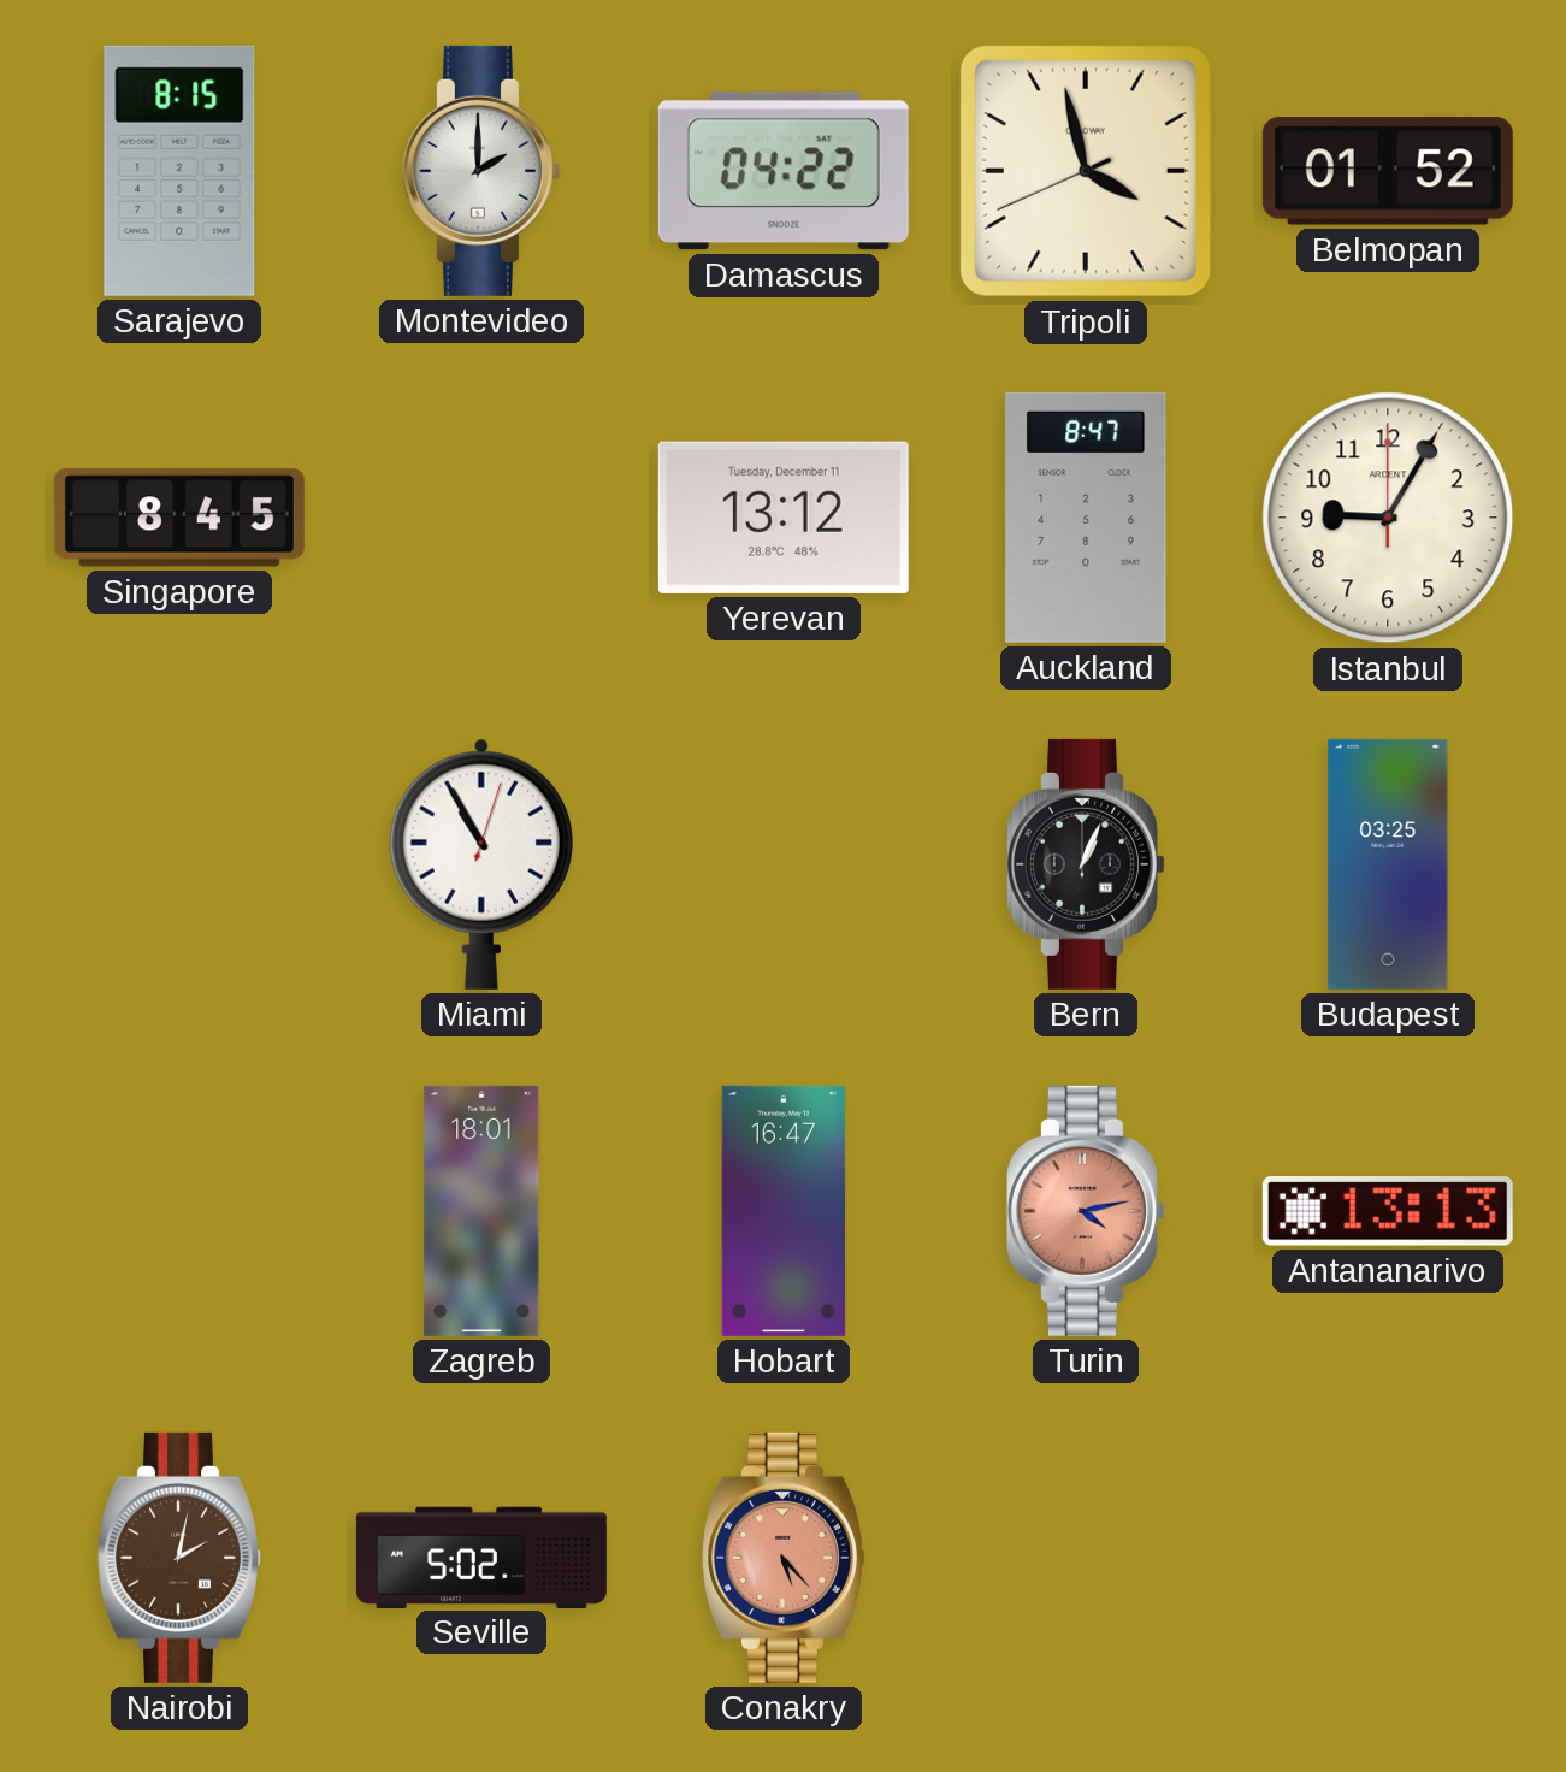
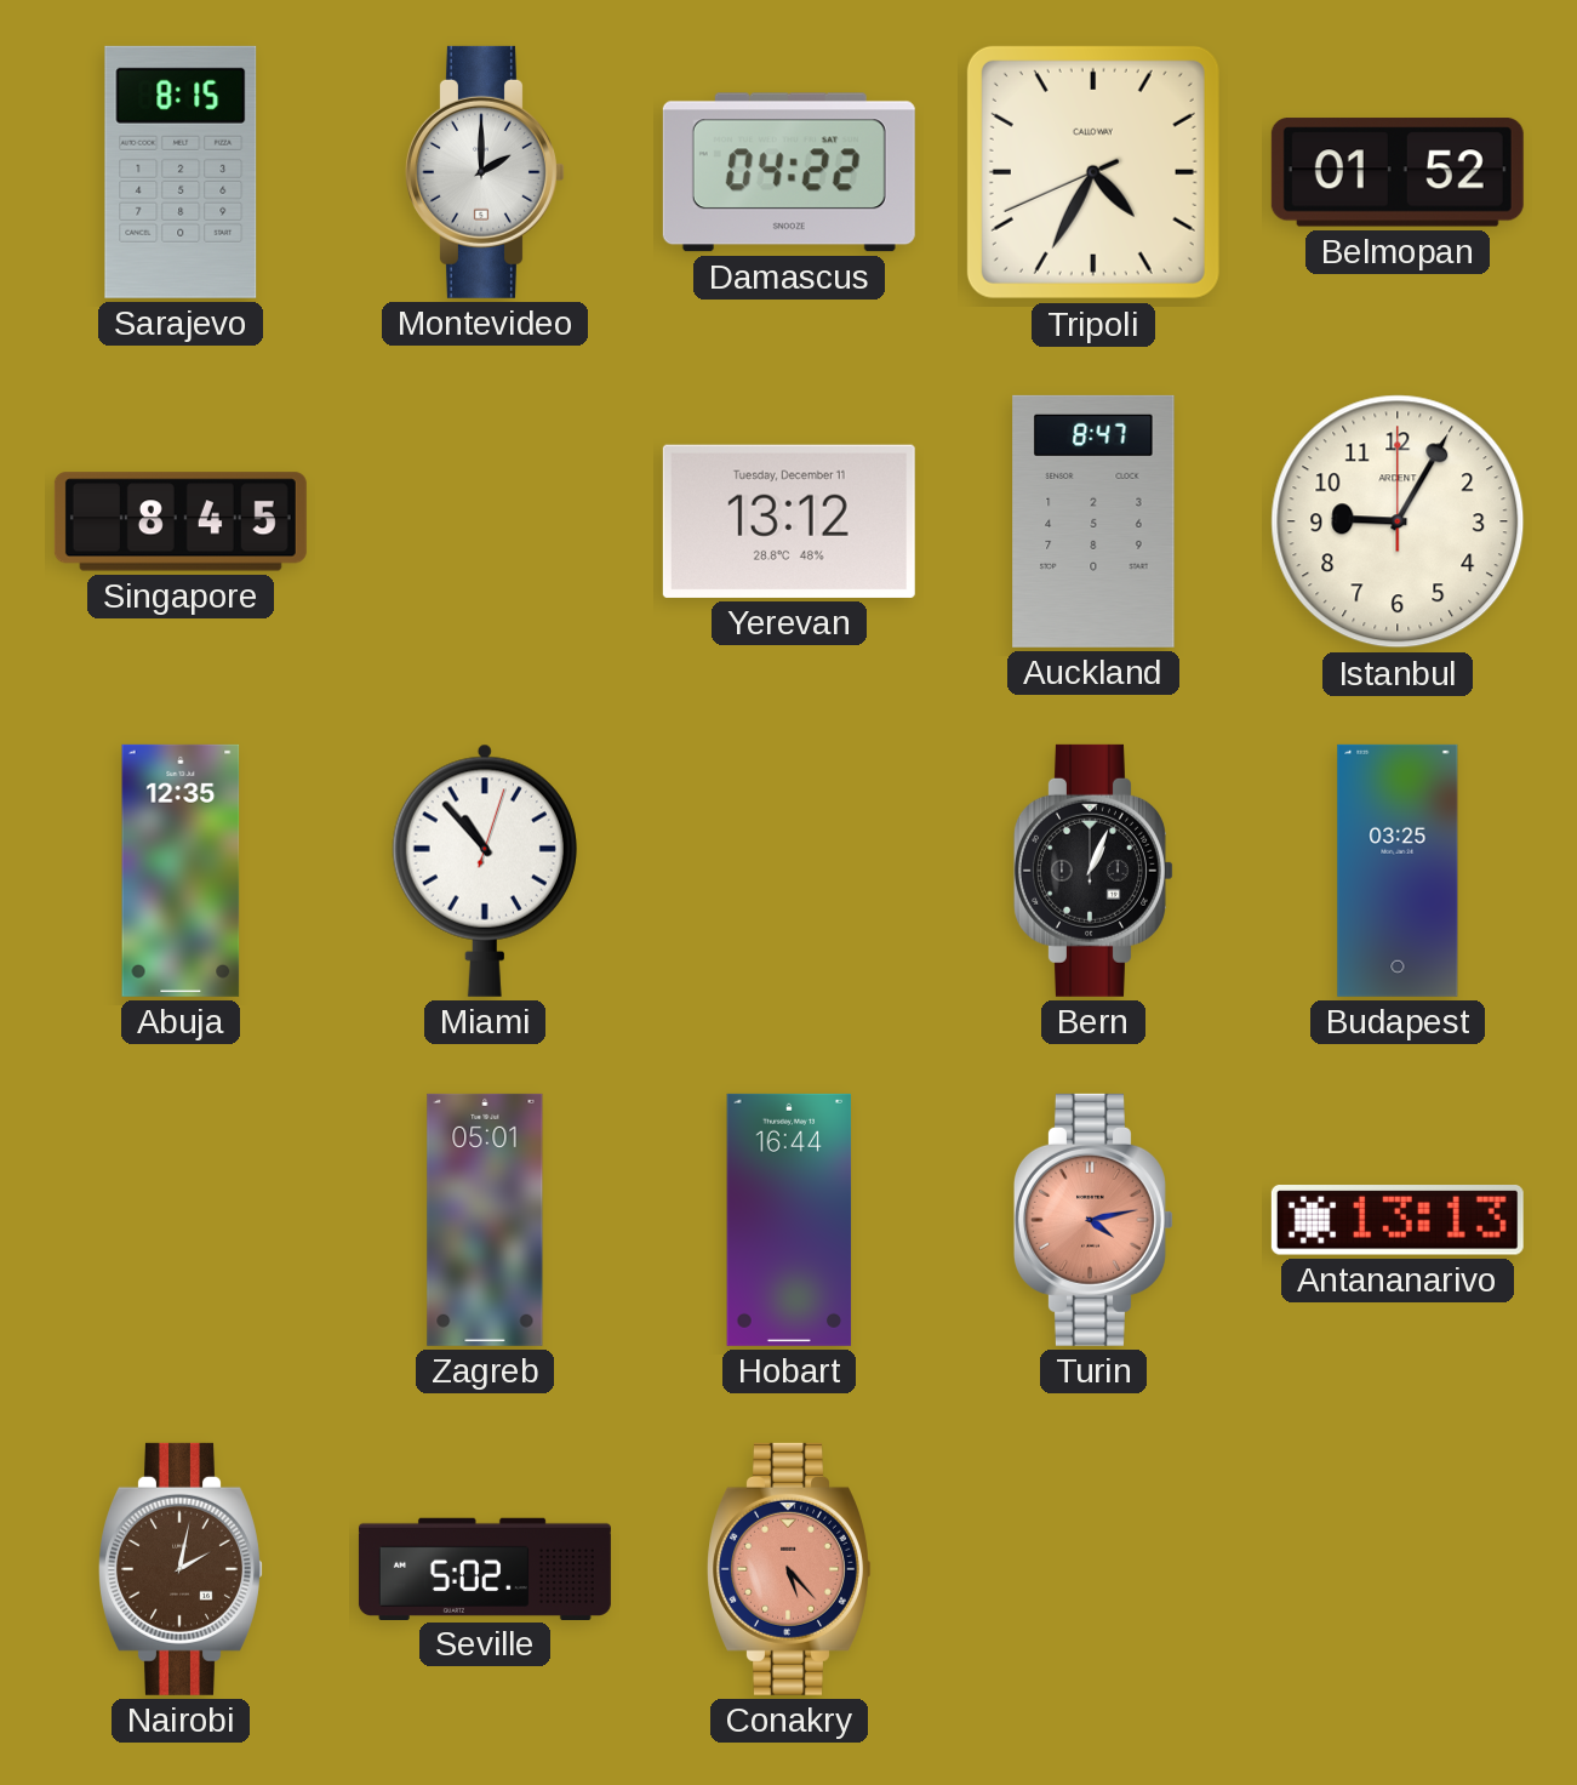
Tripoli: 3:57 -> 4:34
Abuja: none -> 12:35
Miami: 10:55 -> 10:53
Zagreb: 18:01 -> 05:01
Hobart: 16:47 -> 16:44
